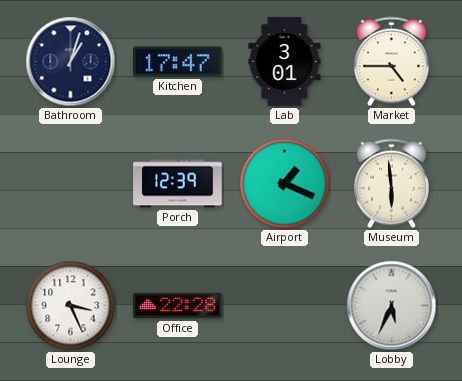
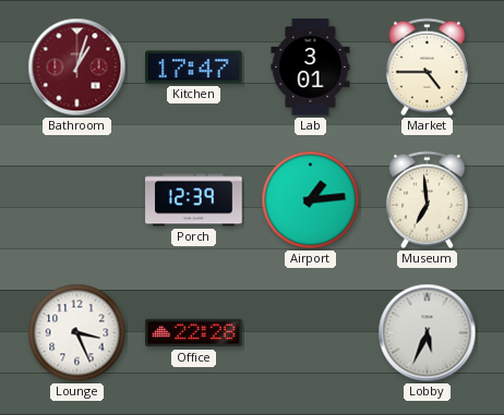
Bathroom dial: navy -> burgundy
Airport: 1:19 -> 1:14
Museum: 5:59 -> 6:59
